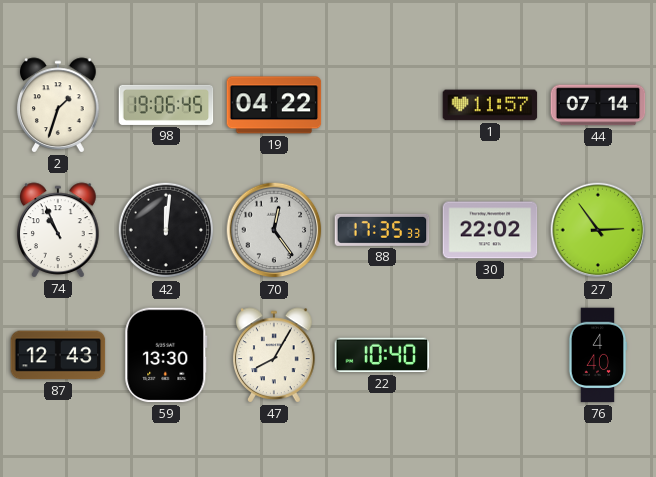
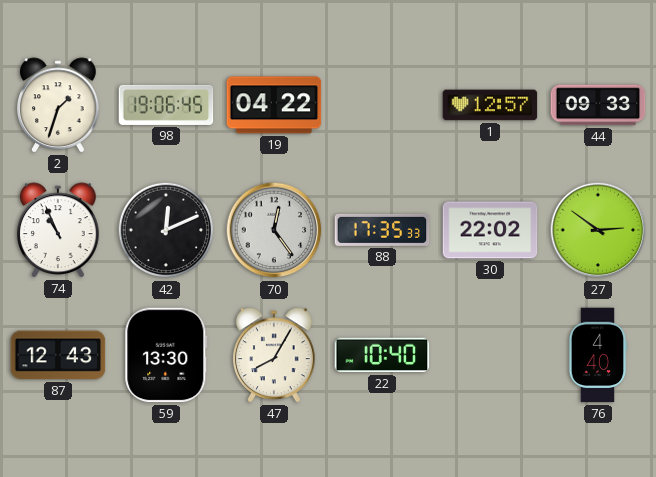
1: 11:57 -> 12:57
44: 07:14 -> 09:33
42: 12:01 -> 12:11
27: 2:54 -> 2:51
